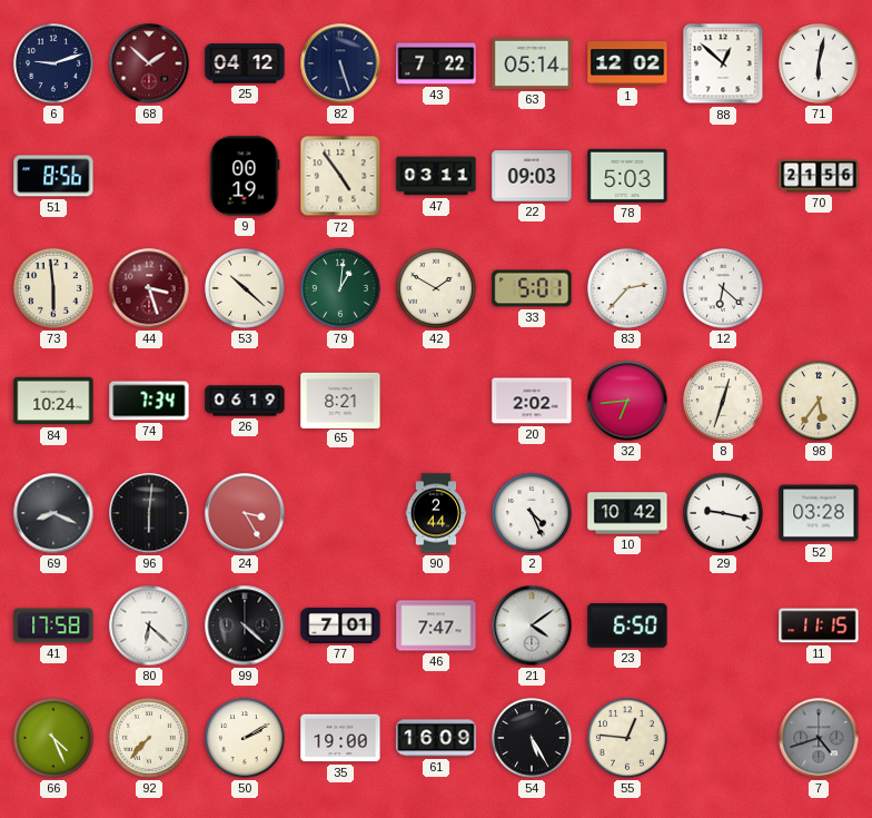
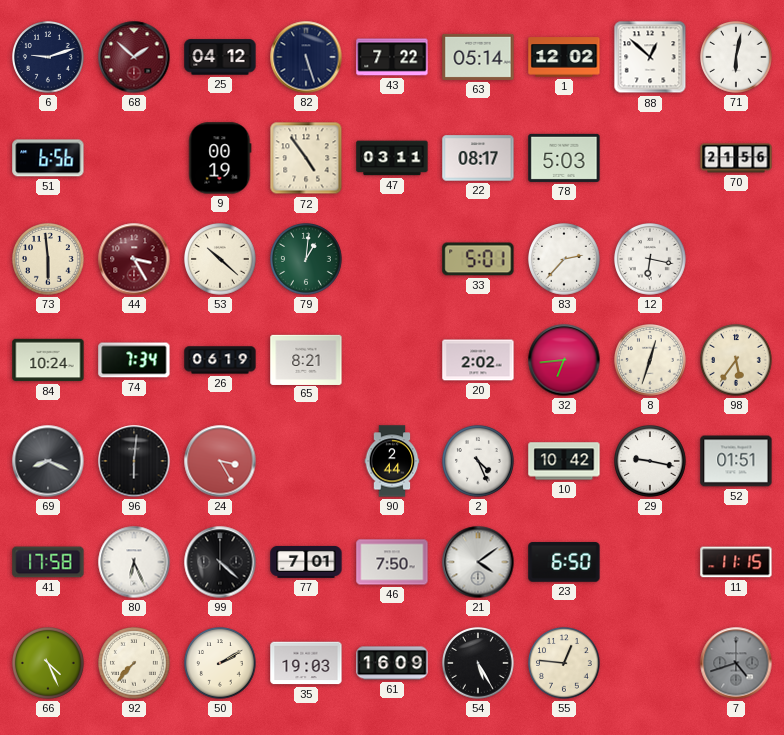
51: 8:56 -> 6:56
22: 09:03 -> 08:17
44: 3:27 -> 3:25
42: 1:50 -> none
12: 6:22 -> 6:17
52: 03:28 -> 01:51
80: 6:22 -> 6:26
46: 7:47 -> 7:50
35: 19:00 -> 19:03
